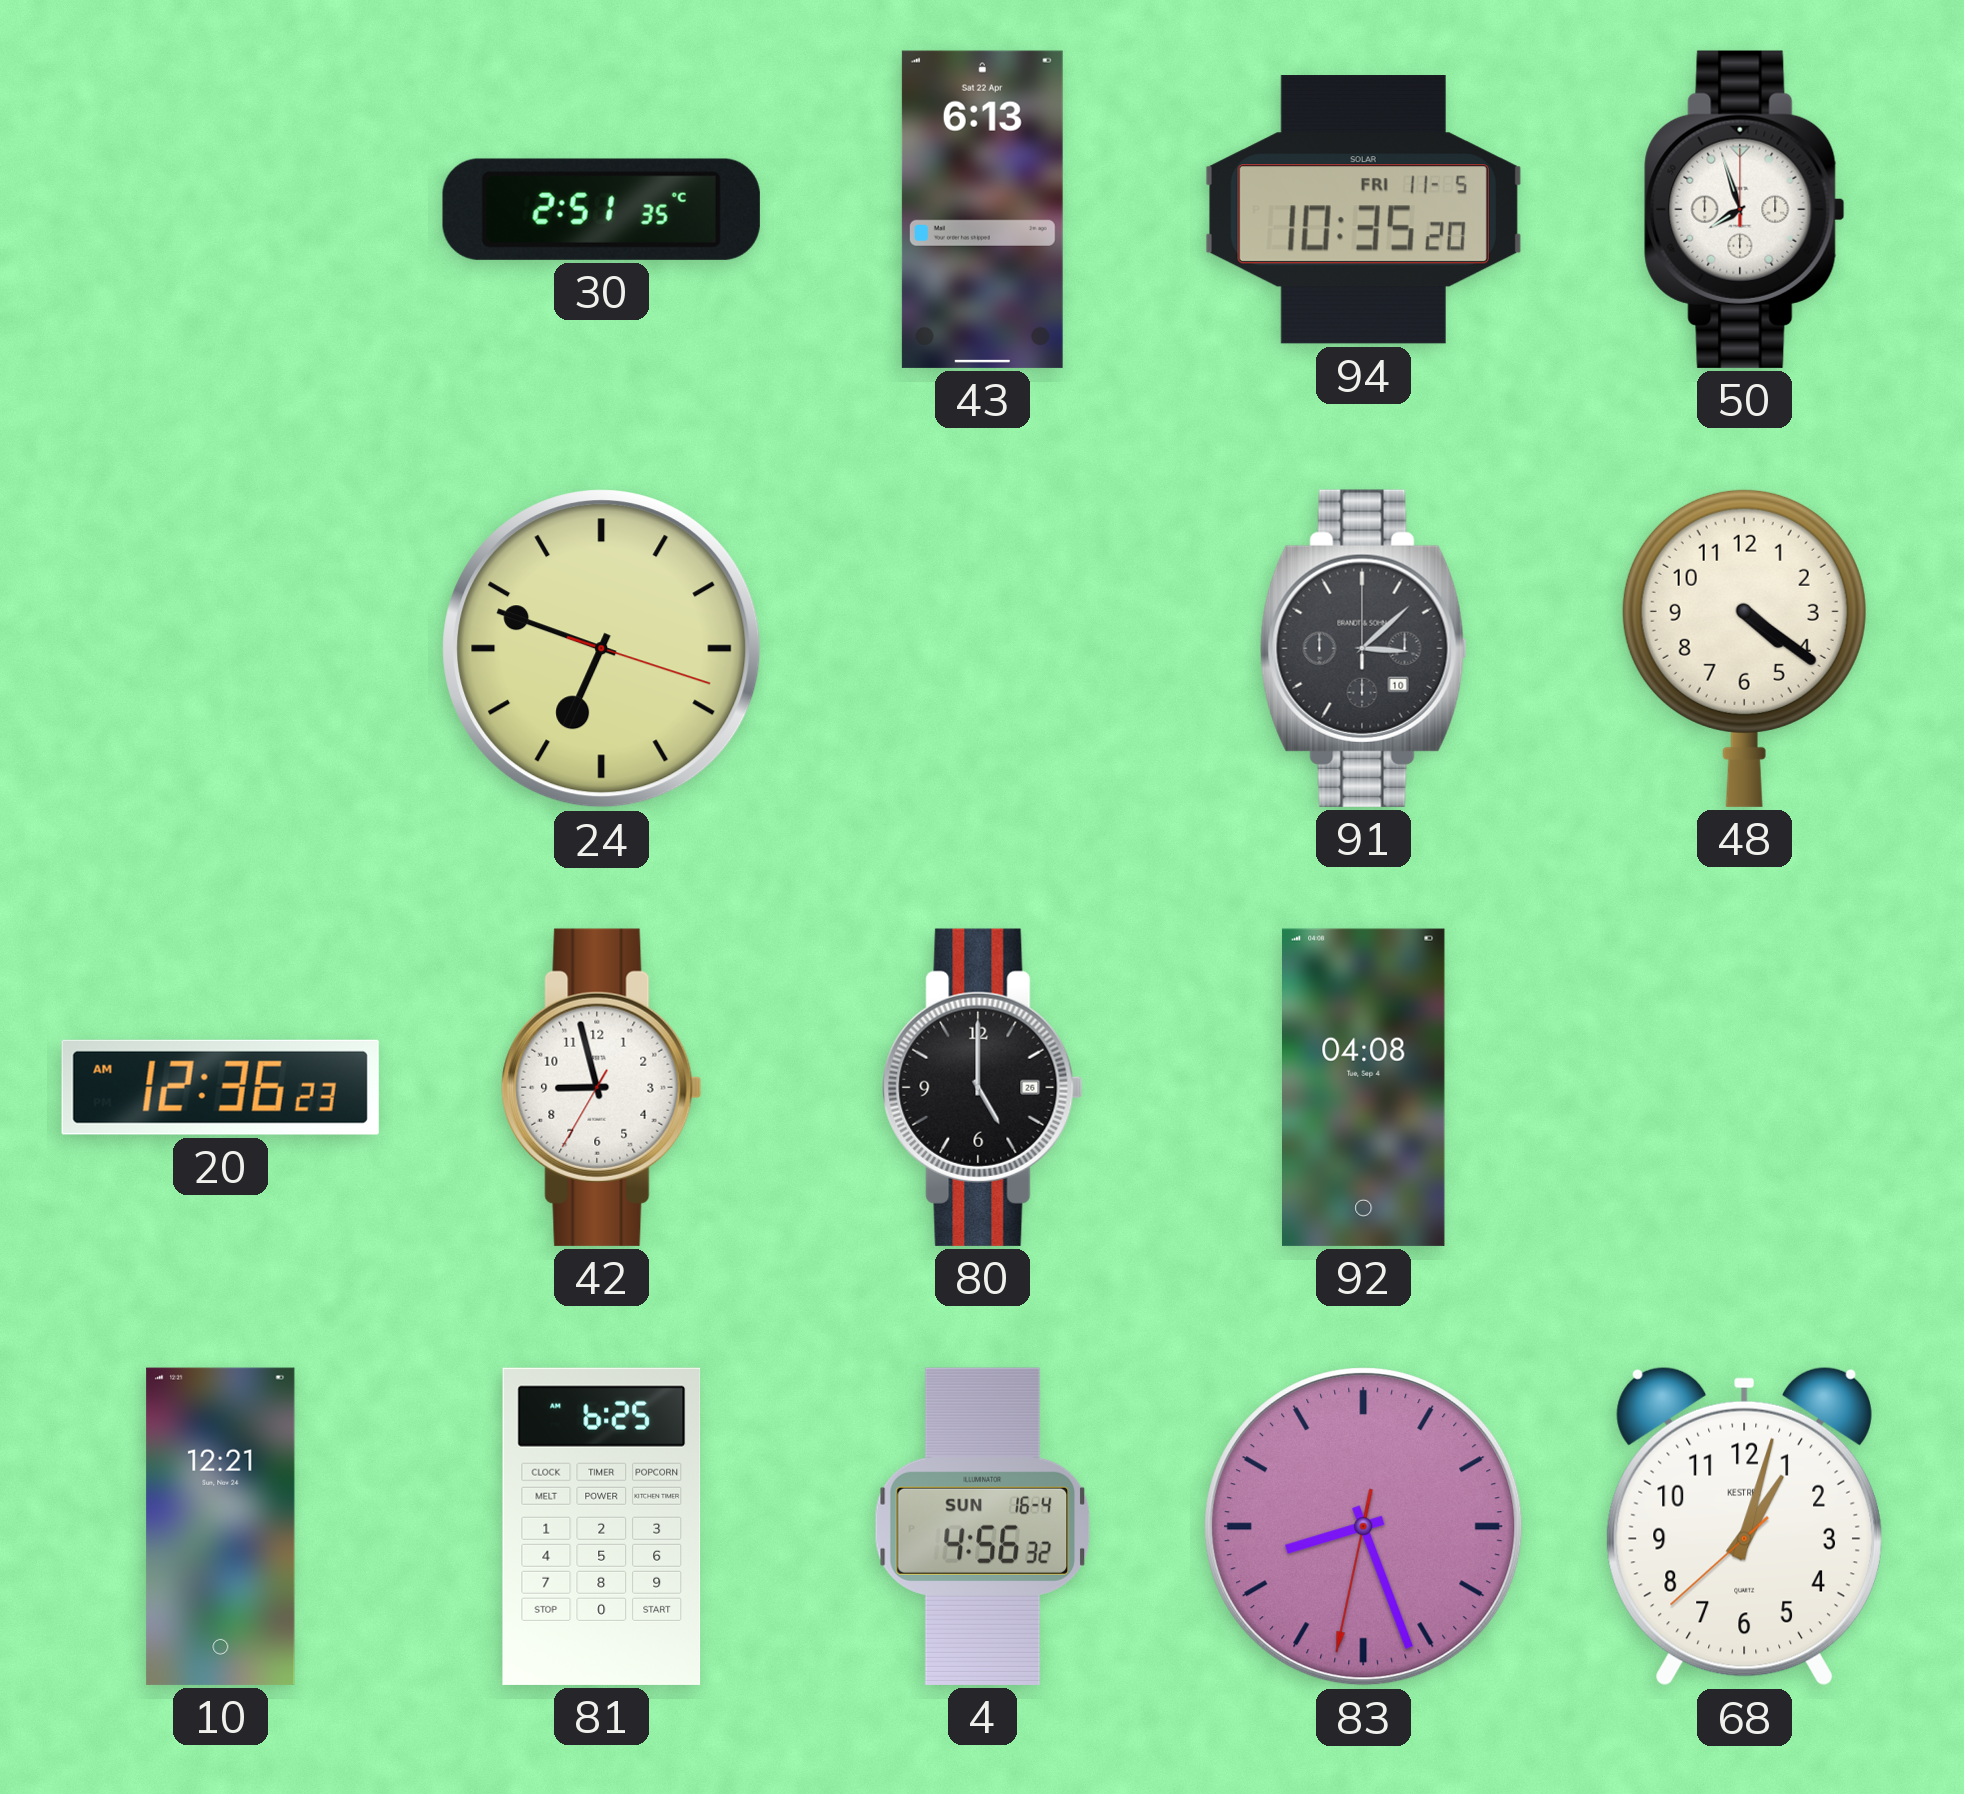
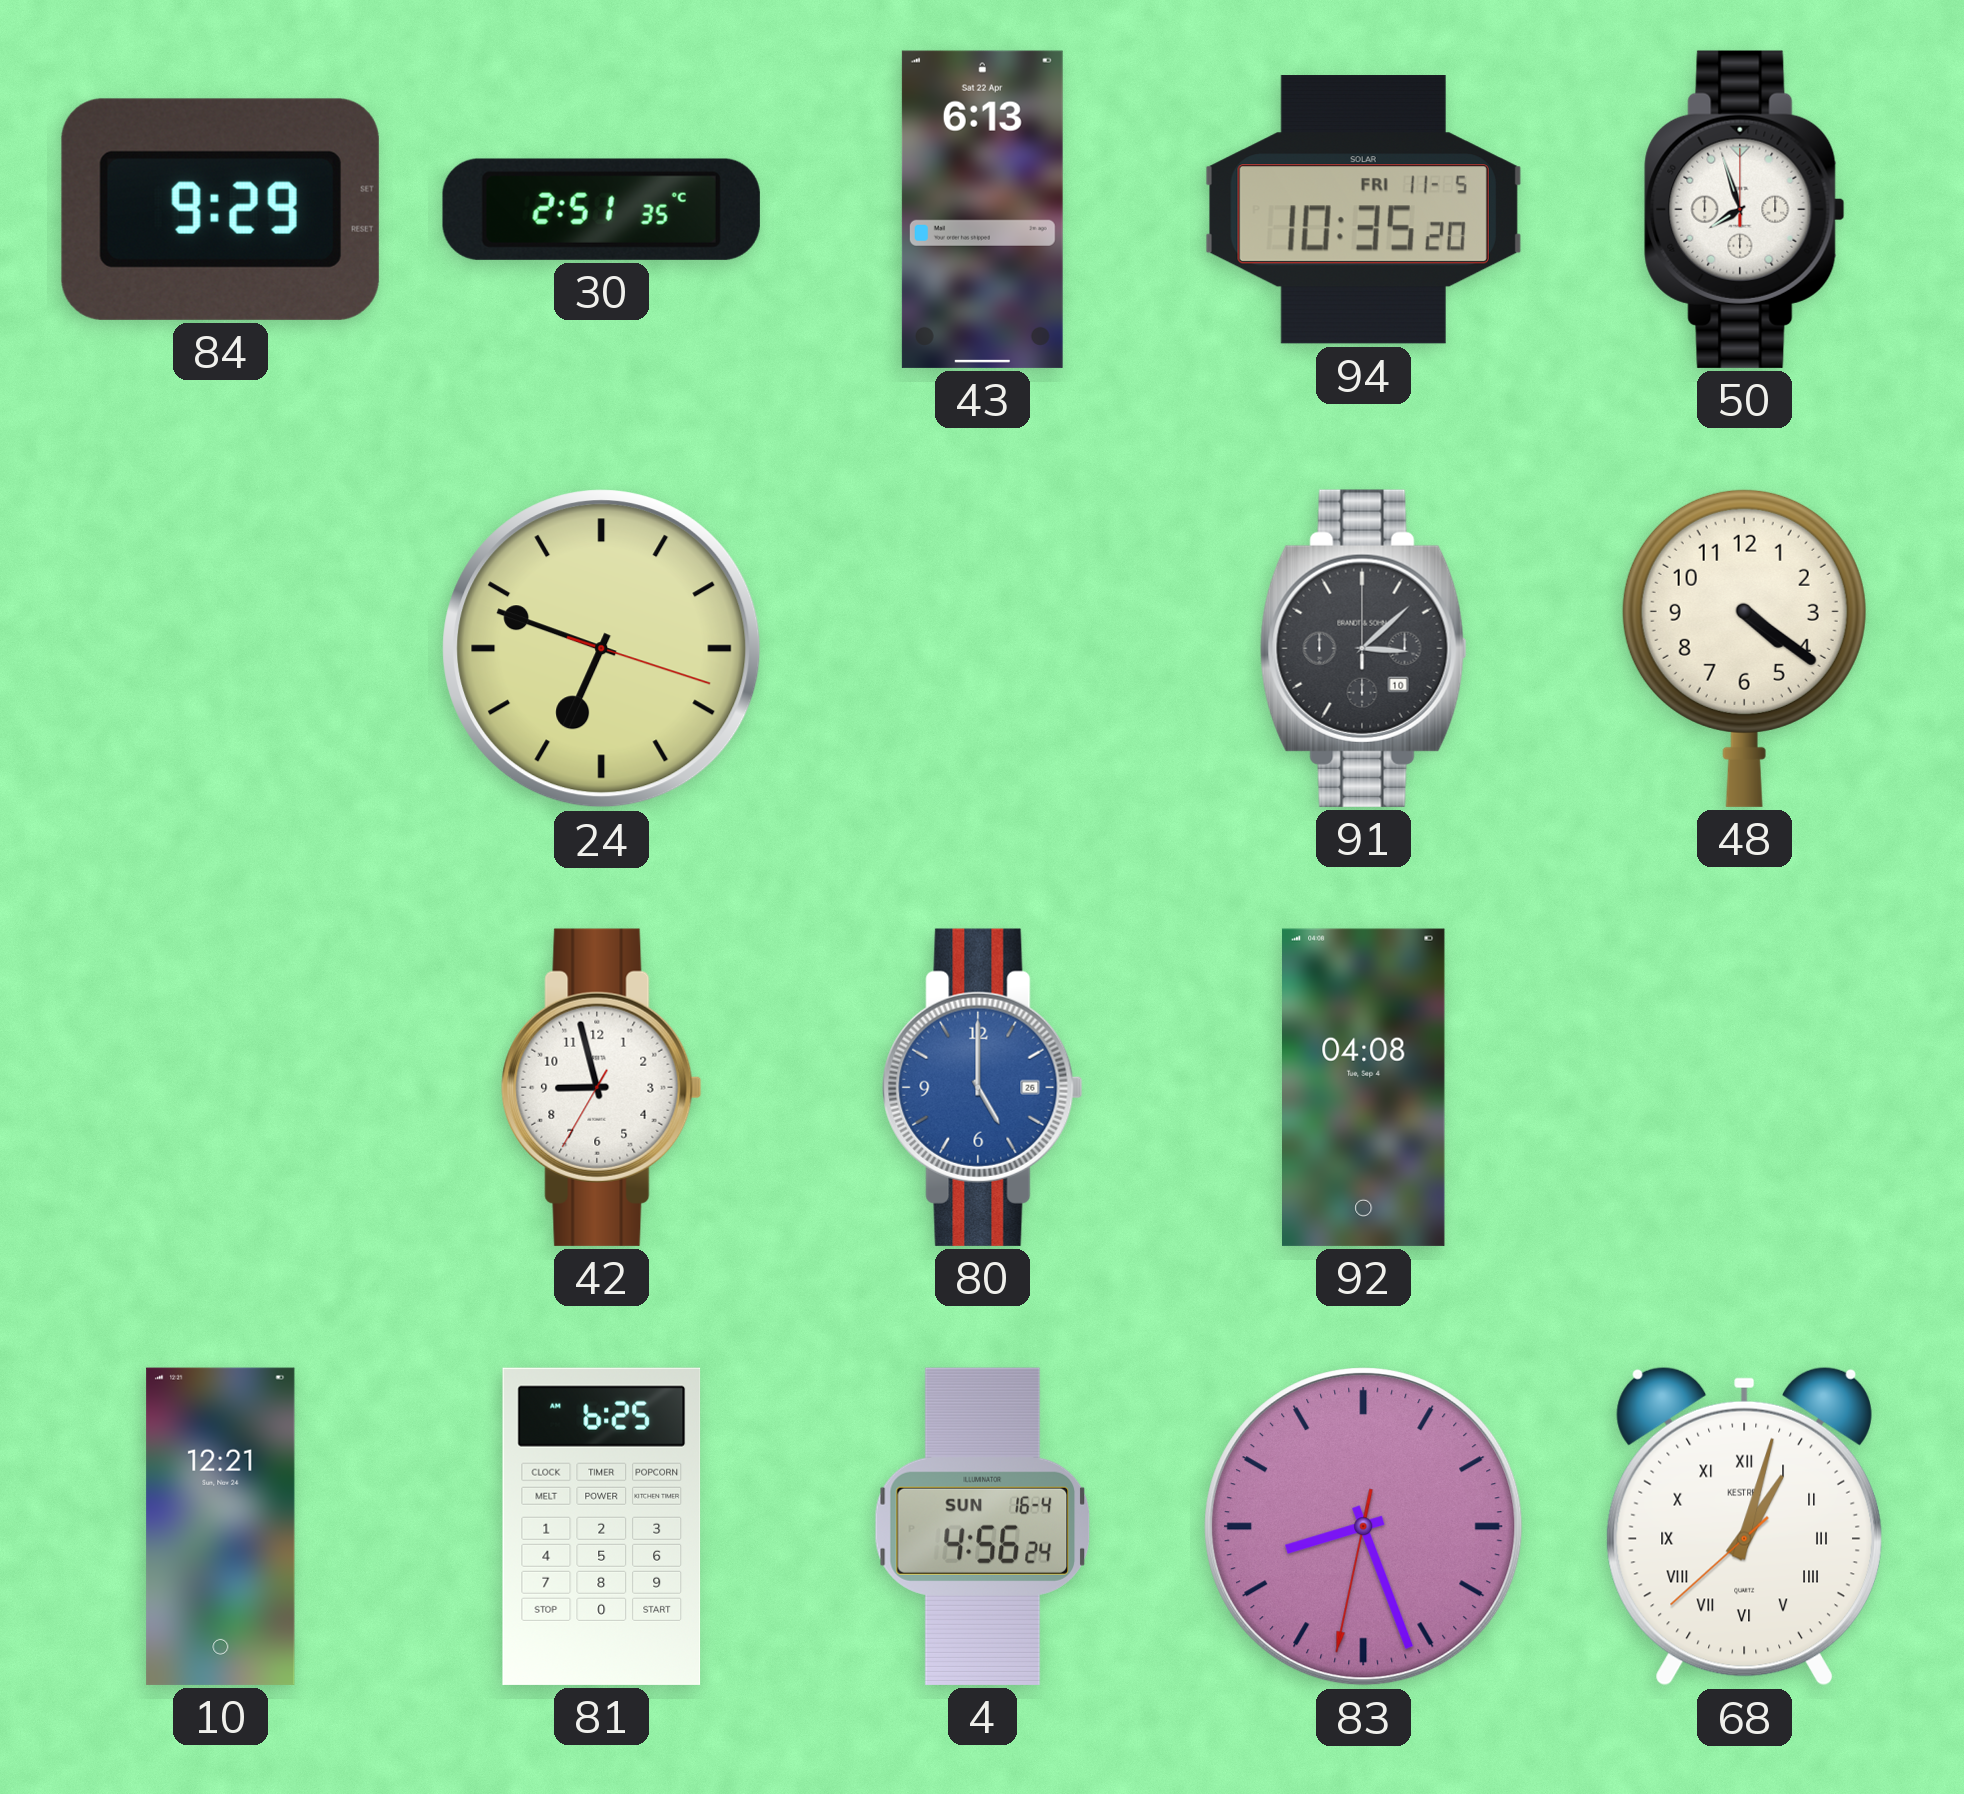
84: none -> 9:29
20: 12:36 -> none
80 dial: black -> blue
4: 4:56:32 -> 4:56:24
68 numerals: Arabic -> Roman
